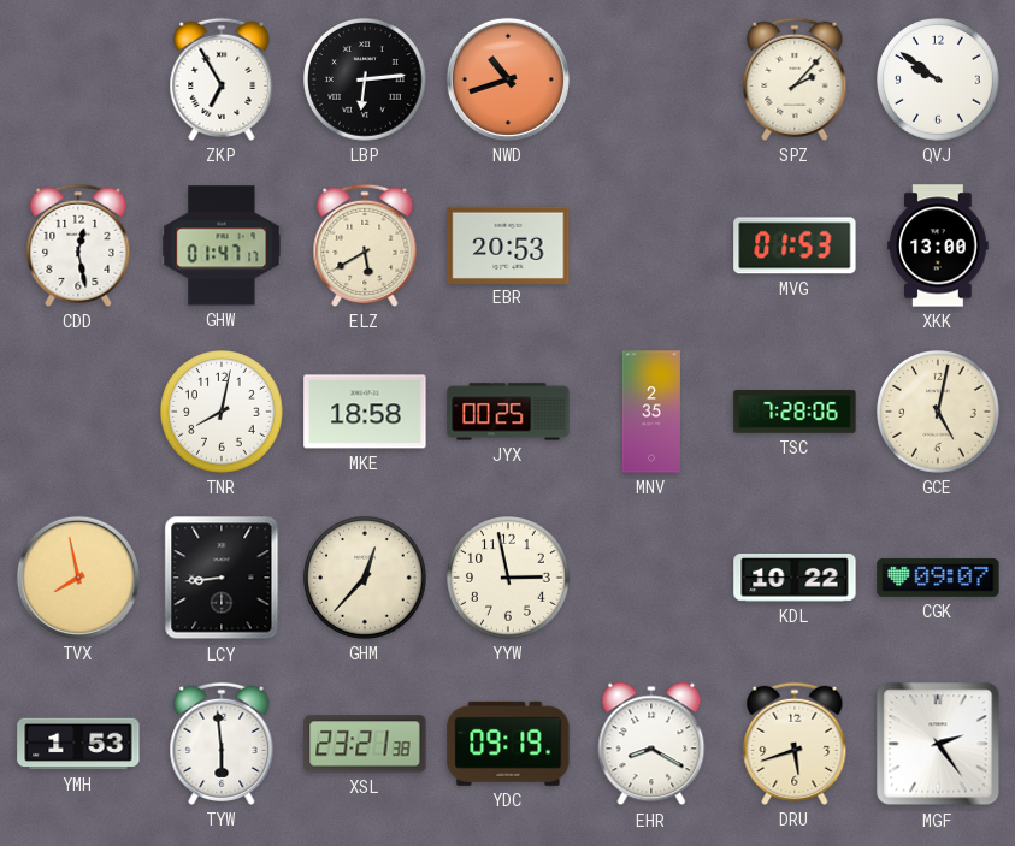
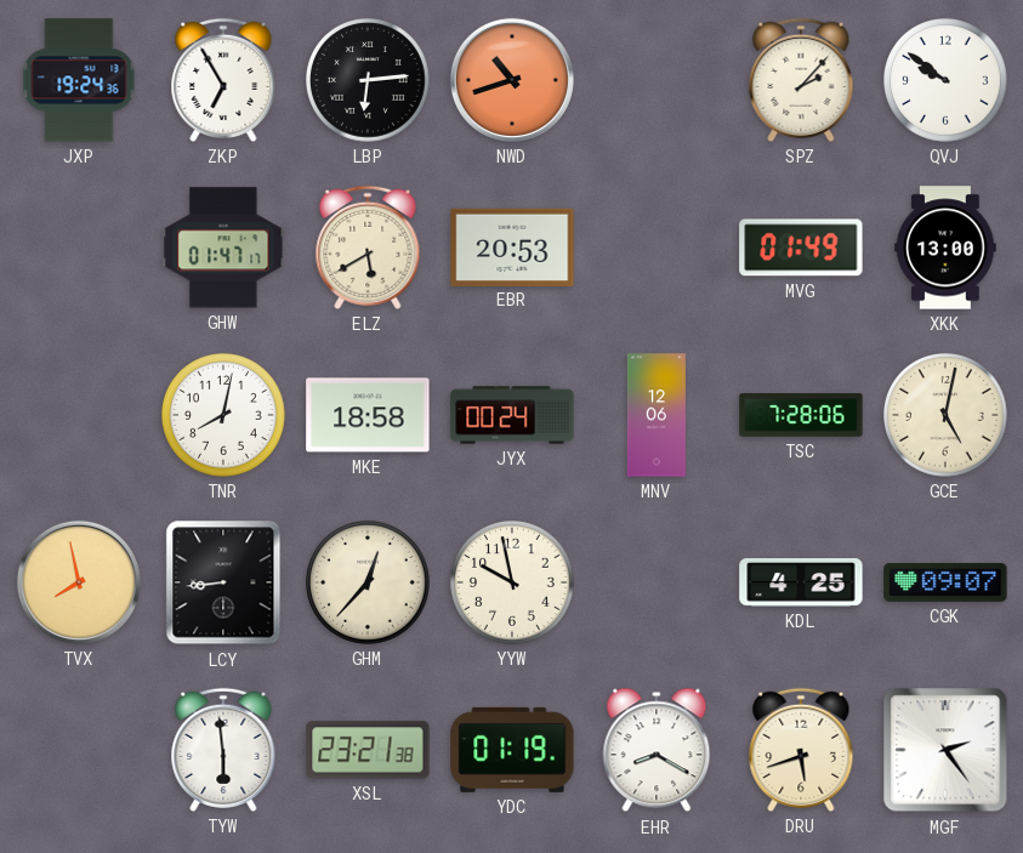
JXP: none -> 19:24
CDD: 12:28 -> none
MVG: 01:53 -> 01:49
JYX: 00:25 -> 00:24
MNV: 2:35 -> 12:06
YYW: 2:58 -> 9:58
KDL: 10:22 -> 4:25
YMH: 1:53 -> none
YDC: 09:19 -> 01:19
